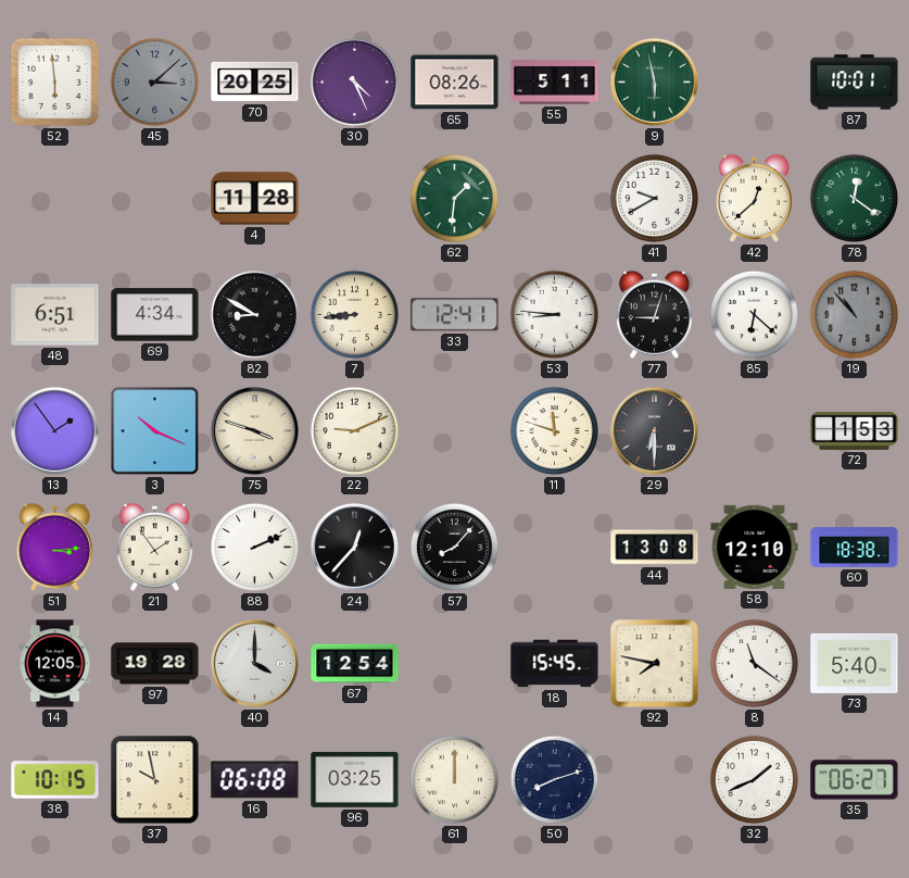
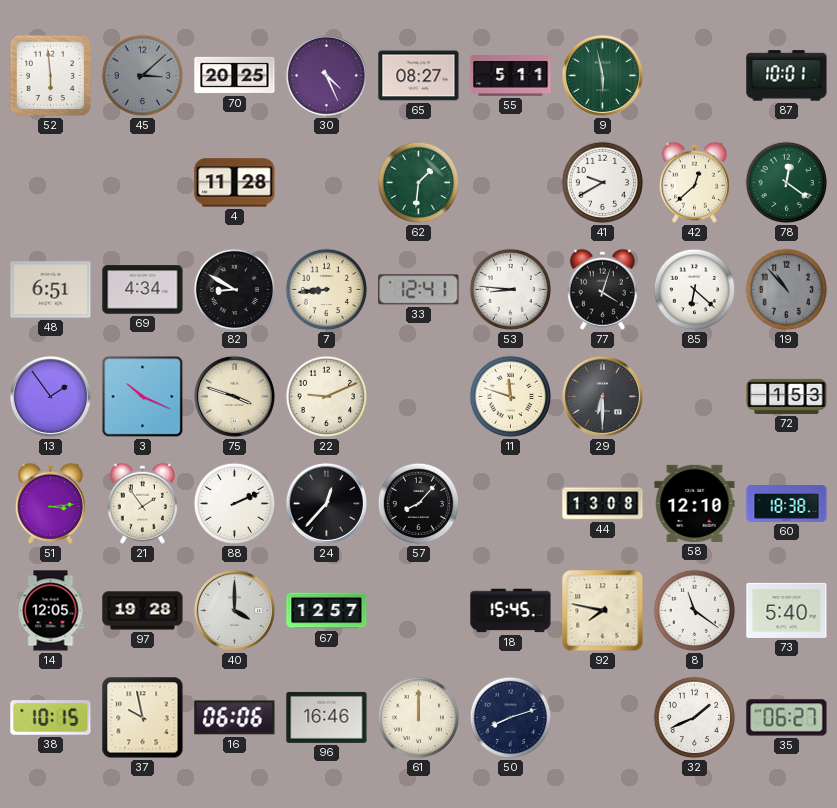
65: 08:26 -> 08:27
77: 9:03 -> 4:03
67: 12:54 -> 12:57
16: 06:08 -> 06:06
96: 03:25 -> 16:46
